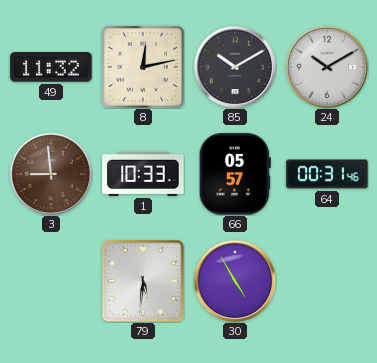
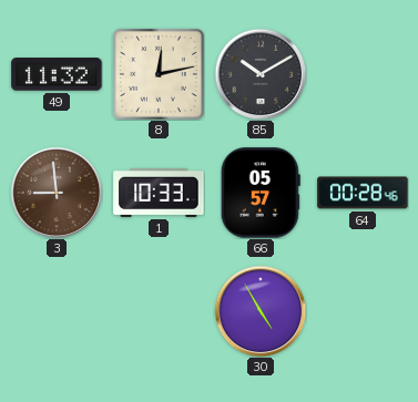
24: 10:10 -> none
64: 00:31 -> 00:28
79: 5:31 -> none
